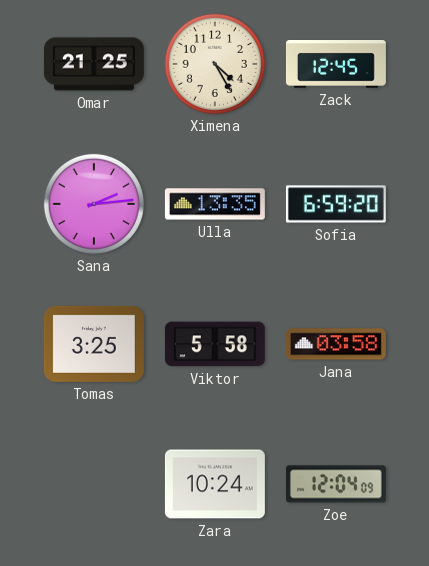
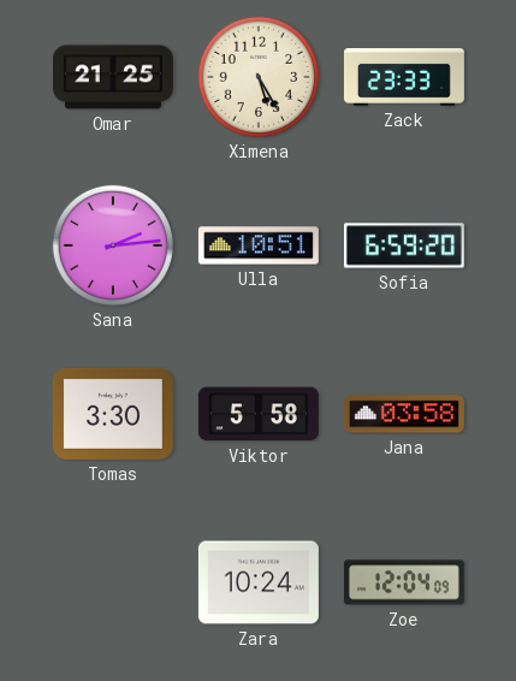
Ximena: 4:25 -> 5:25
Zack: 12:45 -> 23:33
Ulla: 13:35 -> 10:51
Tomas: 3:25 -> 3:30
